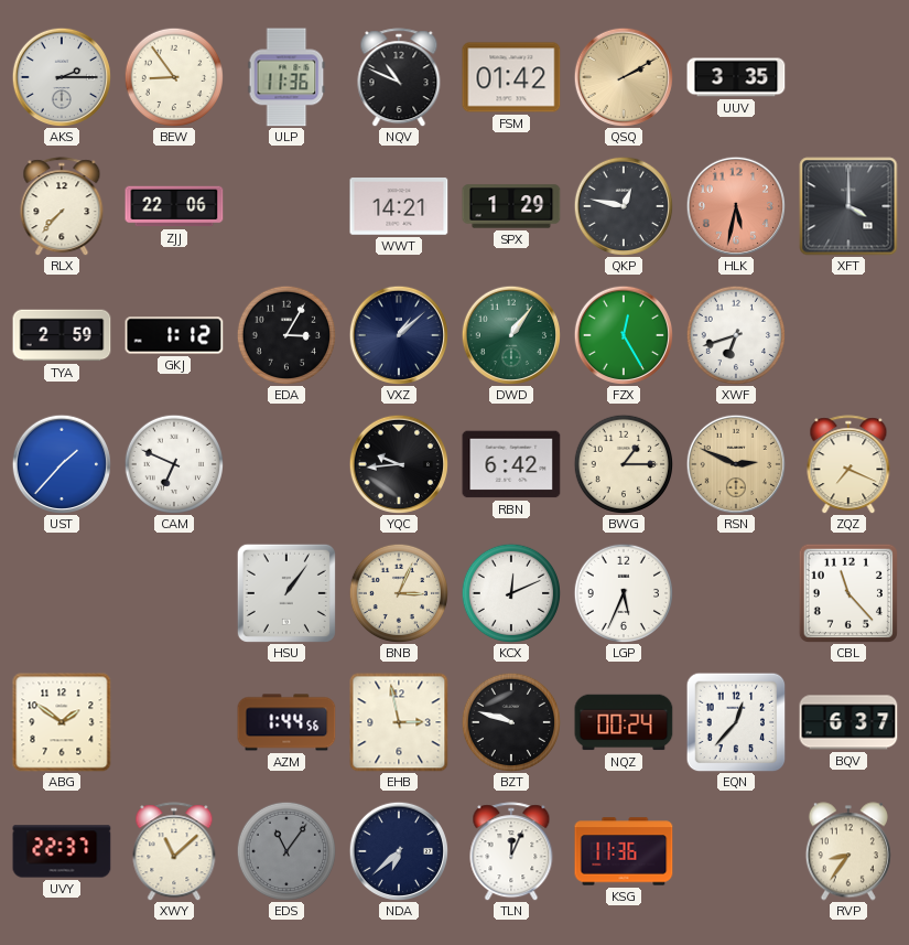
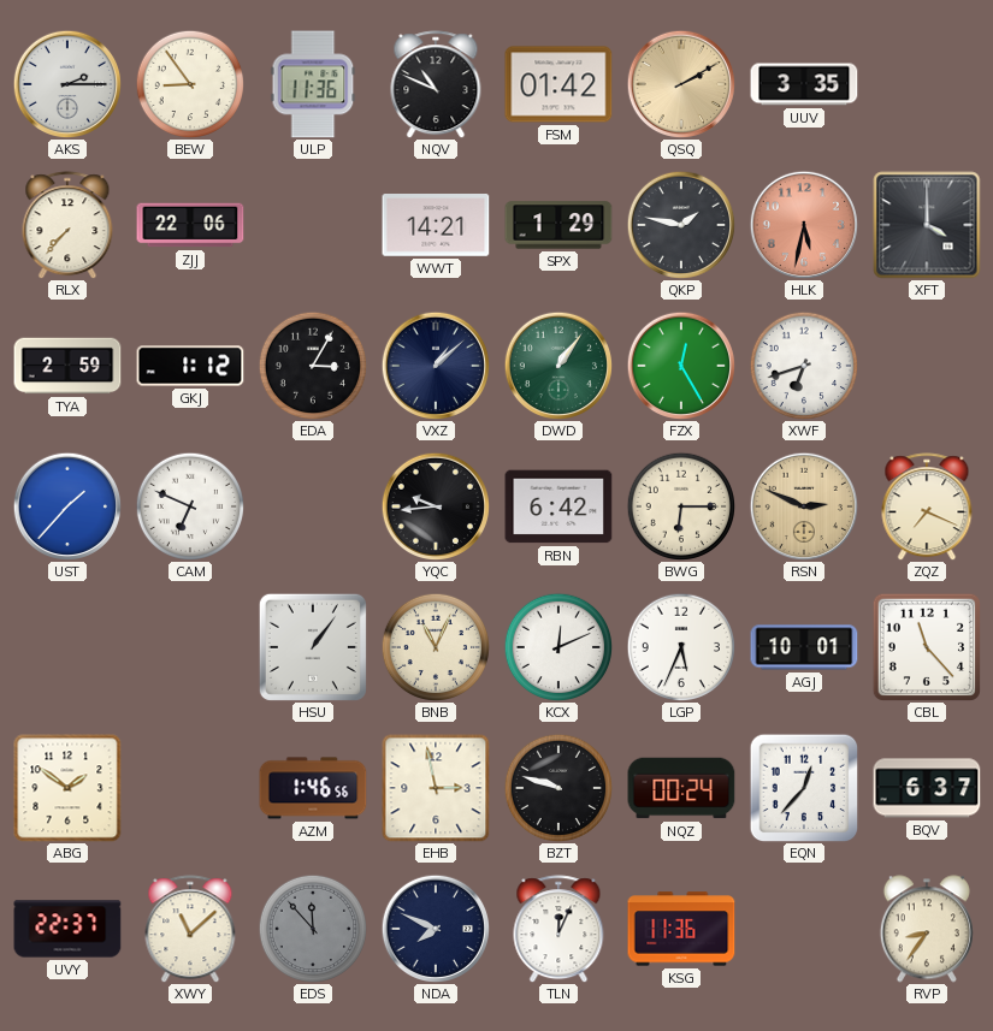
QKP: 12:47 -> 1:47
BWG: 1:15 -> 6:15
BNB: 3:04 -> 11:04
AGJ: none -> 10:01
AZM: 1:44 -> 1:46
EDS: 11:06 -> 11:53
NDA: 6:38 -> 7:49
